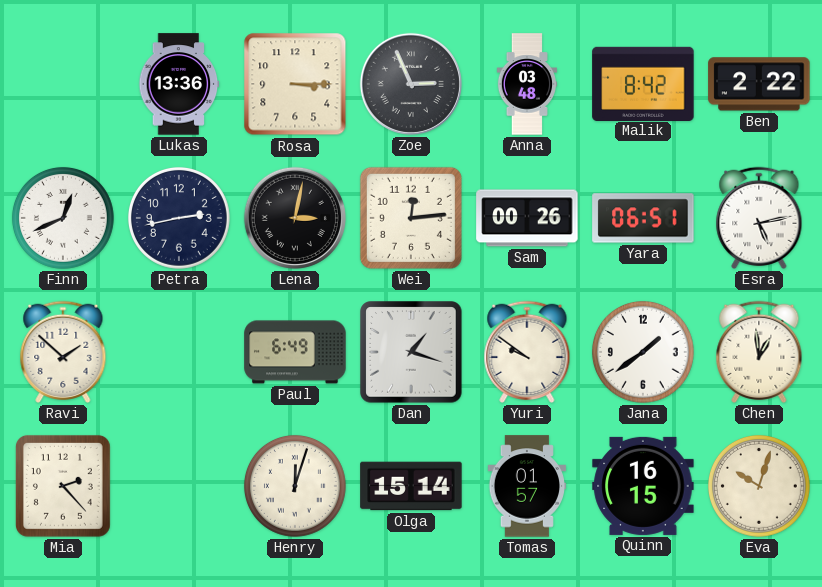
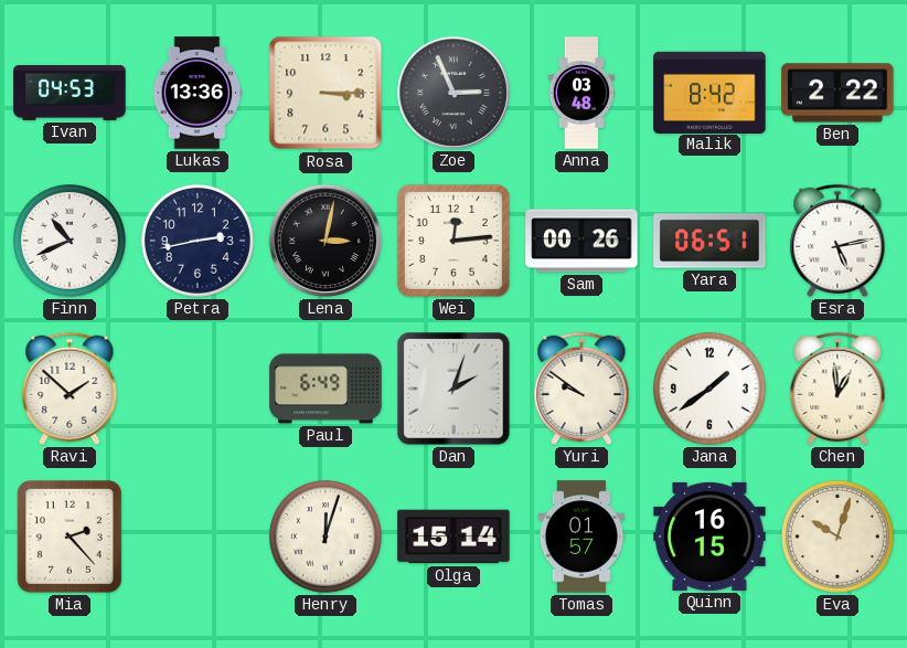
Ivan: none -> 04:53
Finn: 12:41 -> 10:41
Dan: 1:18 -> 2:03
